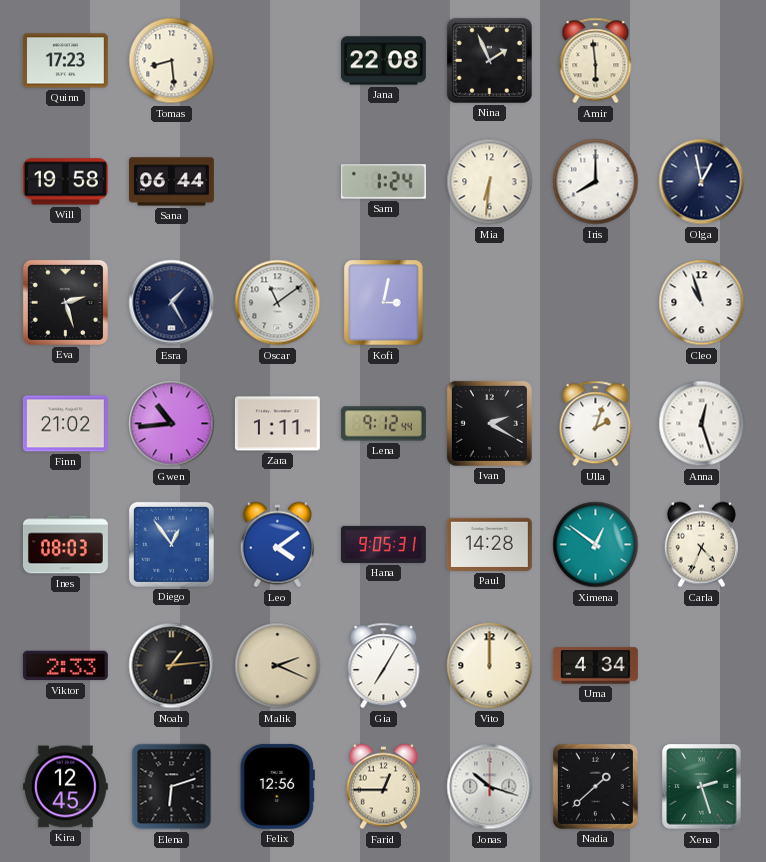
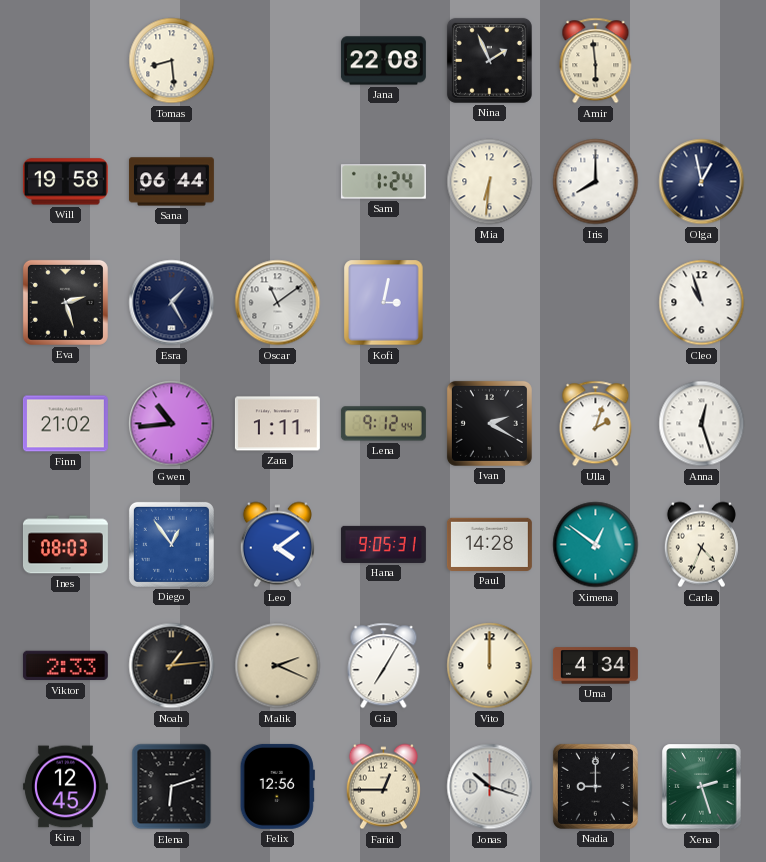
Quinn: 17:23 -> none
Nadia: 1:38 -> 9:00
